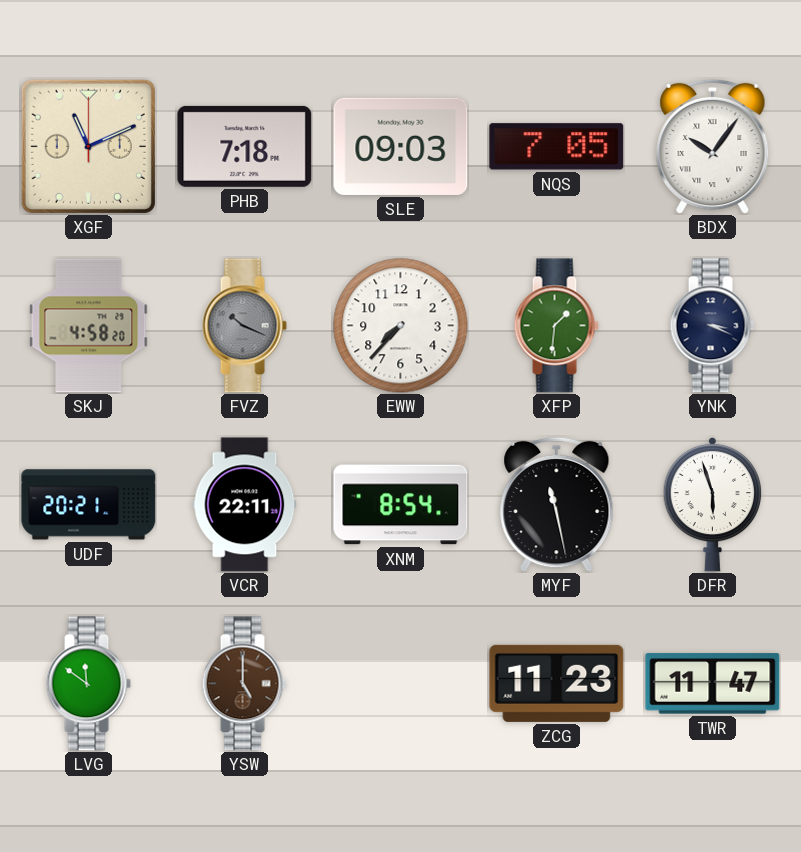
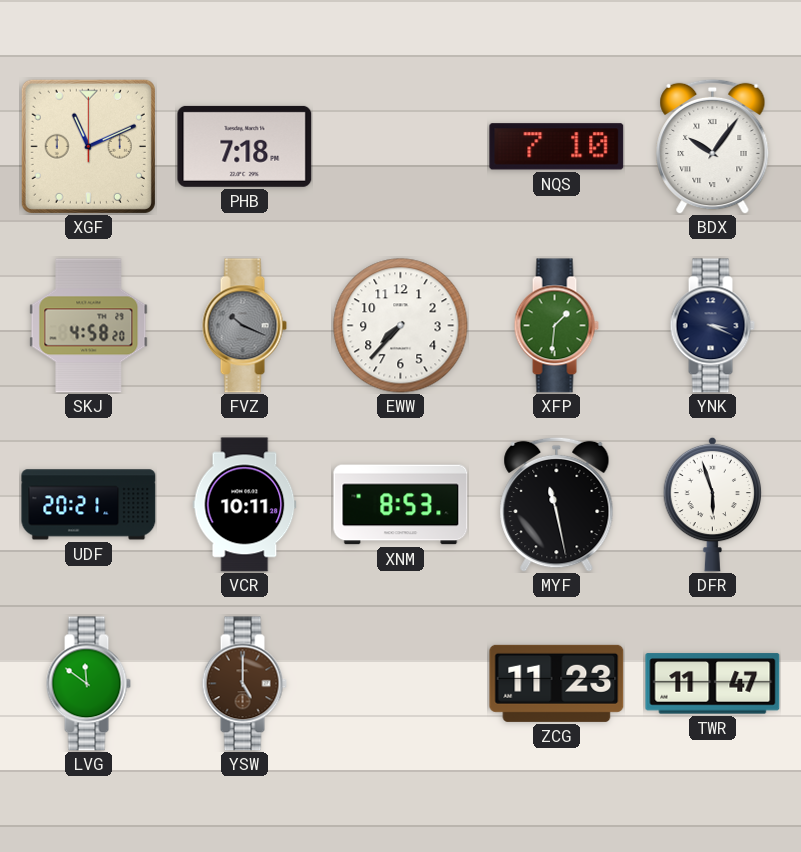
SLE: 09:03 -> none
NQS: 7:05 -> 7:10
VCR: 22:11 -> 10:11
XNM: 8:54 -> 8:53
